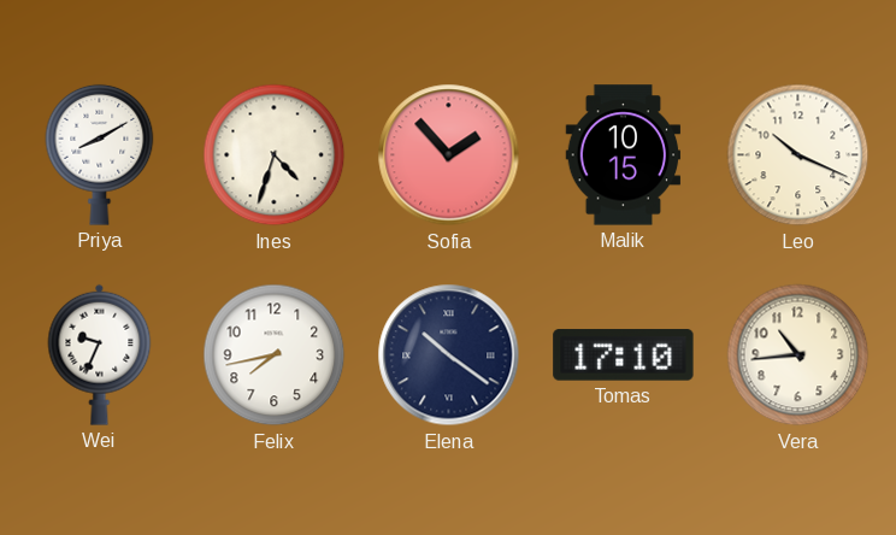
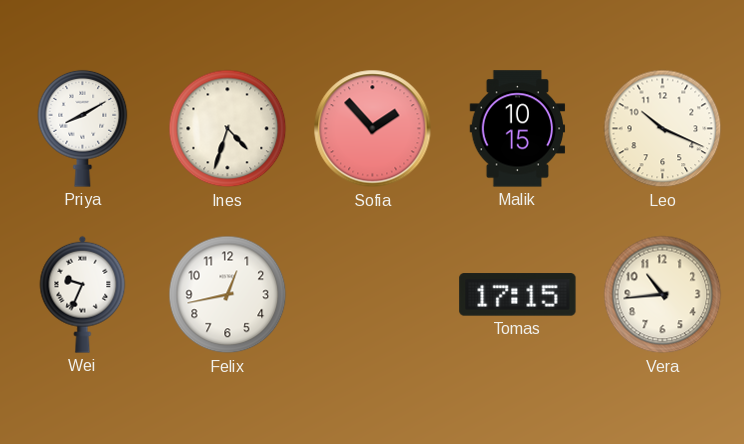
Felix: 7:43 -> 12:43
Elena: 10:21 -> none
Tomas: 17:10 -> 17:15
